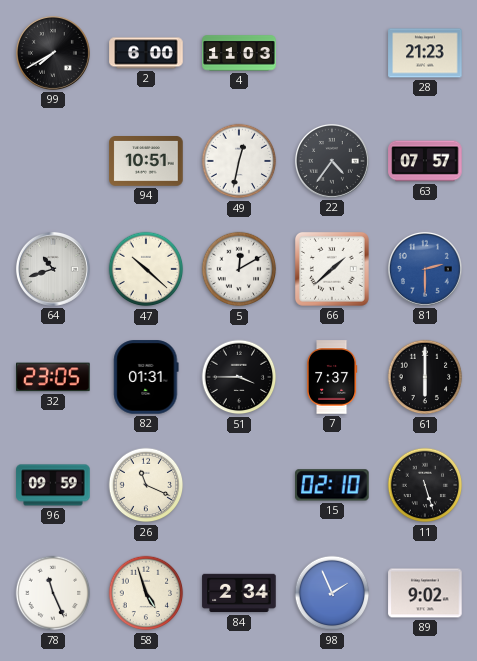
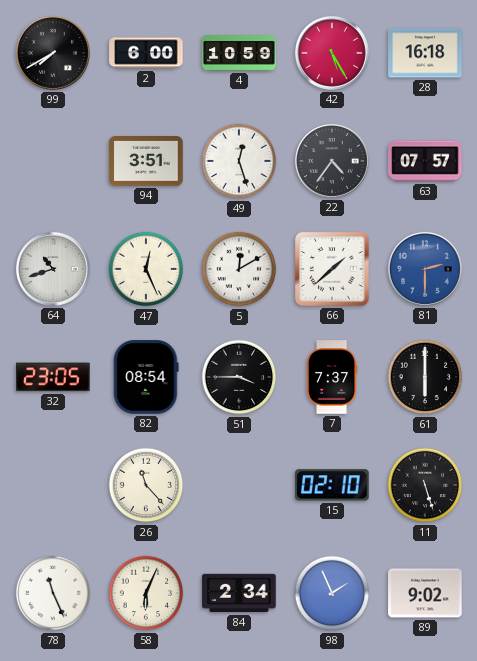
4: 11:03 -> 10:59
42: none -> 5:25
28: 21:23 -> 16:18
94: 10:51 -> 3:51
49: 12:32 -> 12:27
47: 10:22 -> 12:26
82: 01:31 -> 08:54
96: 09:59 -> none
26: 11:19 -> 11:23
58: 4:57 -> 6:04
